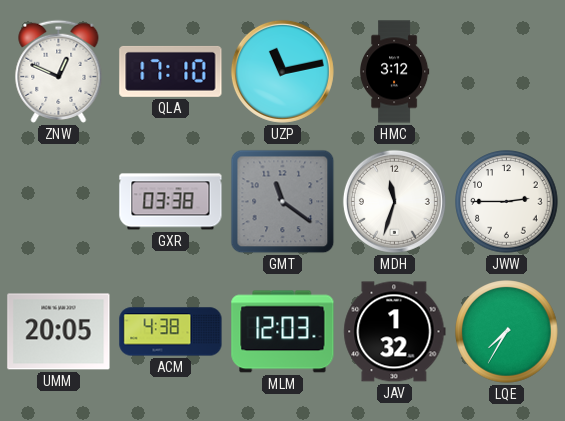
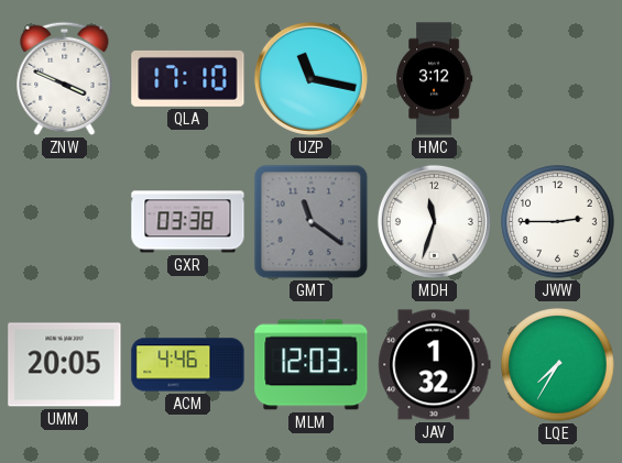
ZNW: 12:49 -> 3:49
UZP: 11:13 -> 11:17
ACM: 4:38 -> 4:46
